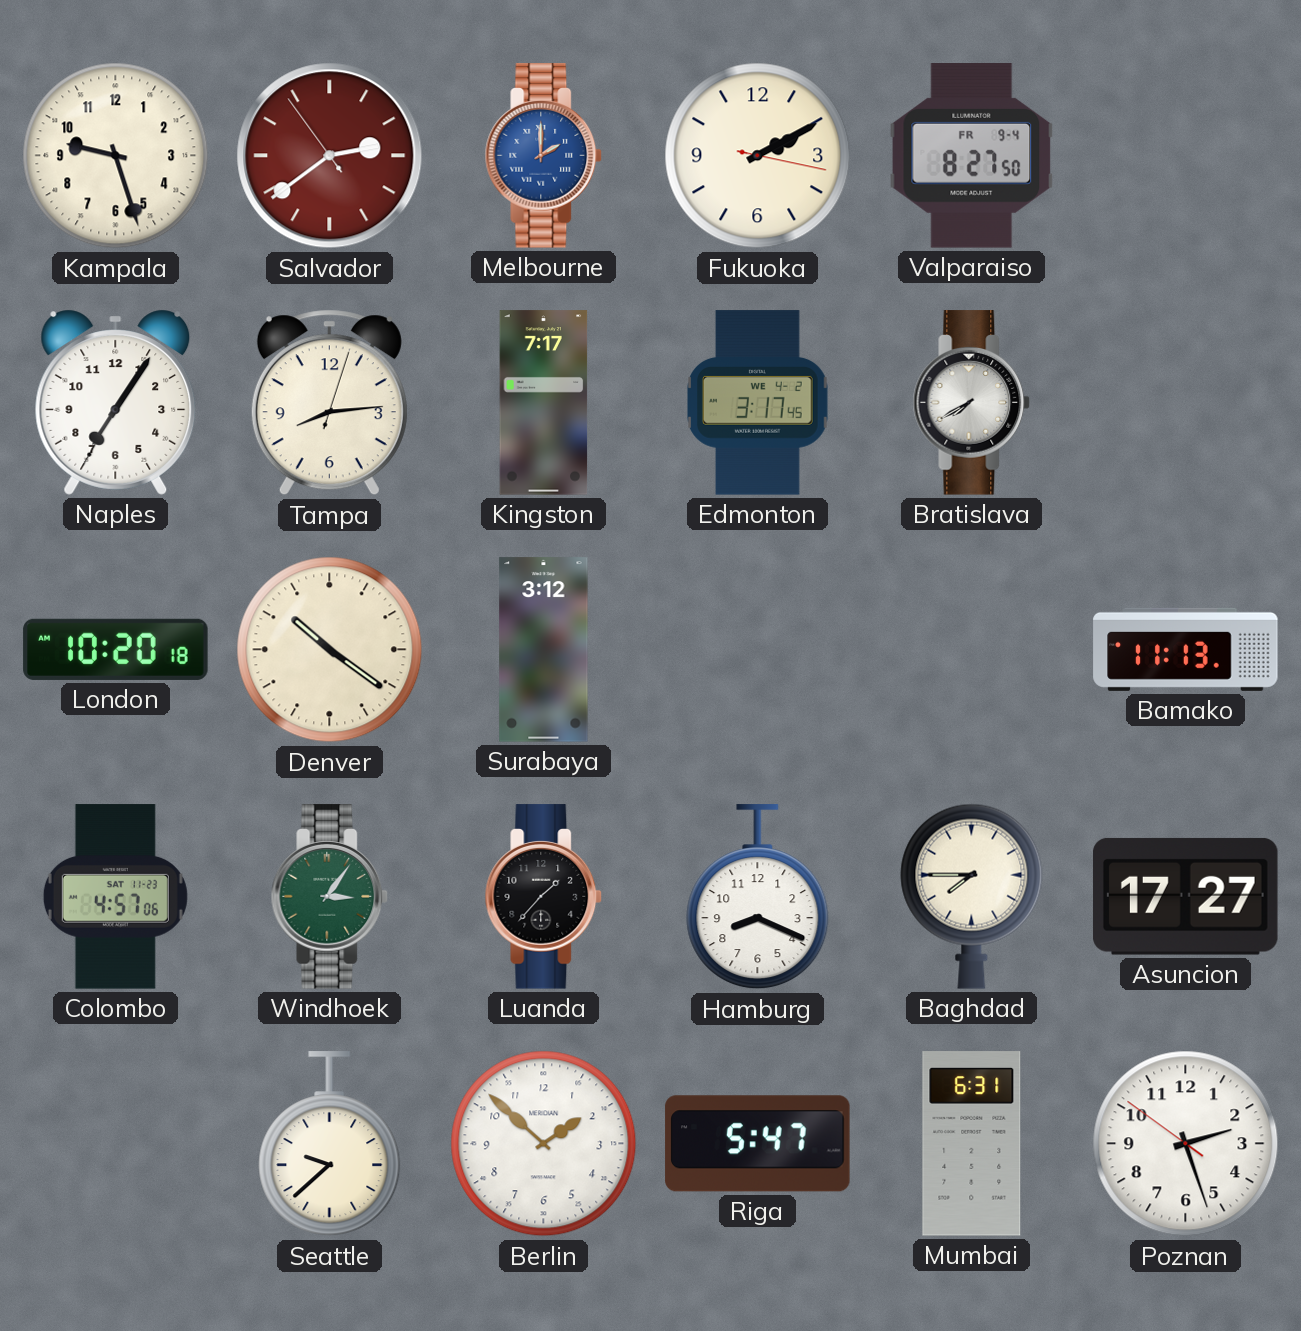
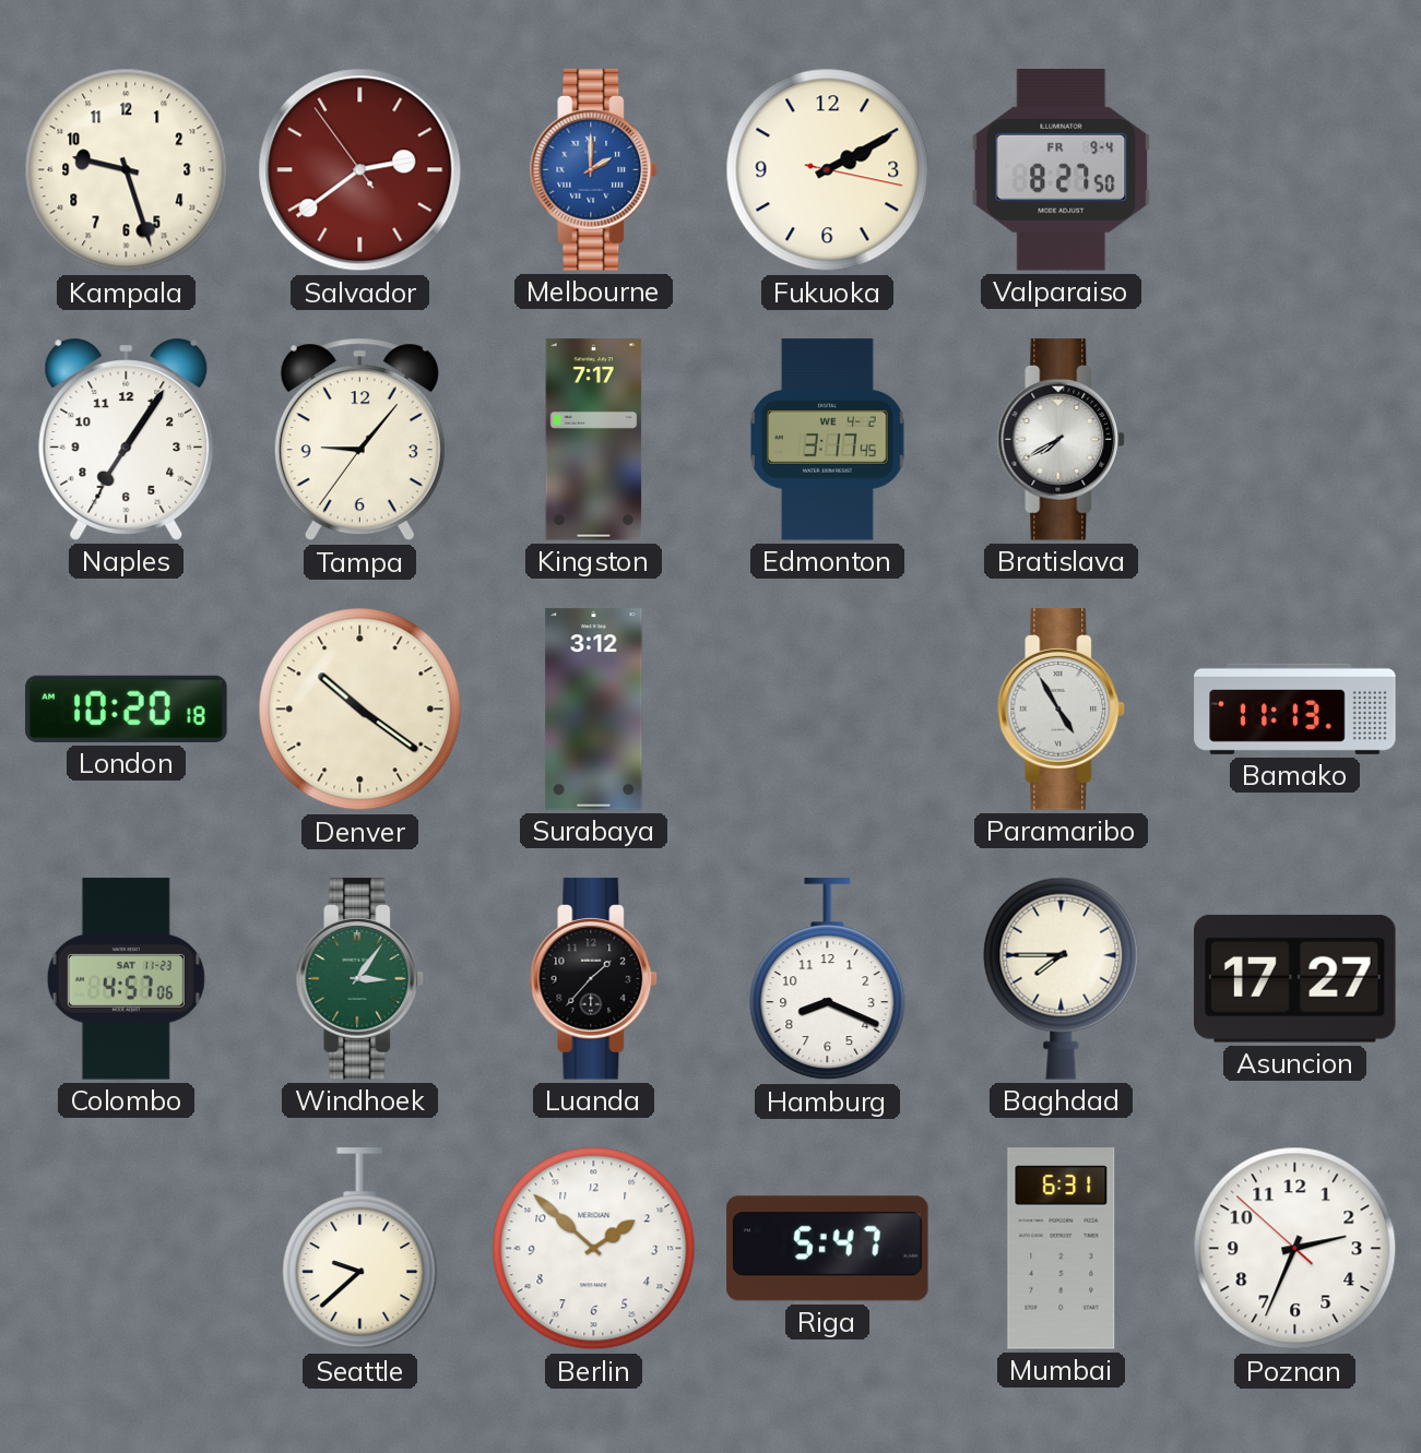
Tampa: 8:14 -> 9:06
Paramaribo: none -> 4:55
Poznan: 2:26 -> 2:33
